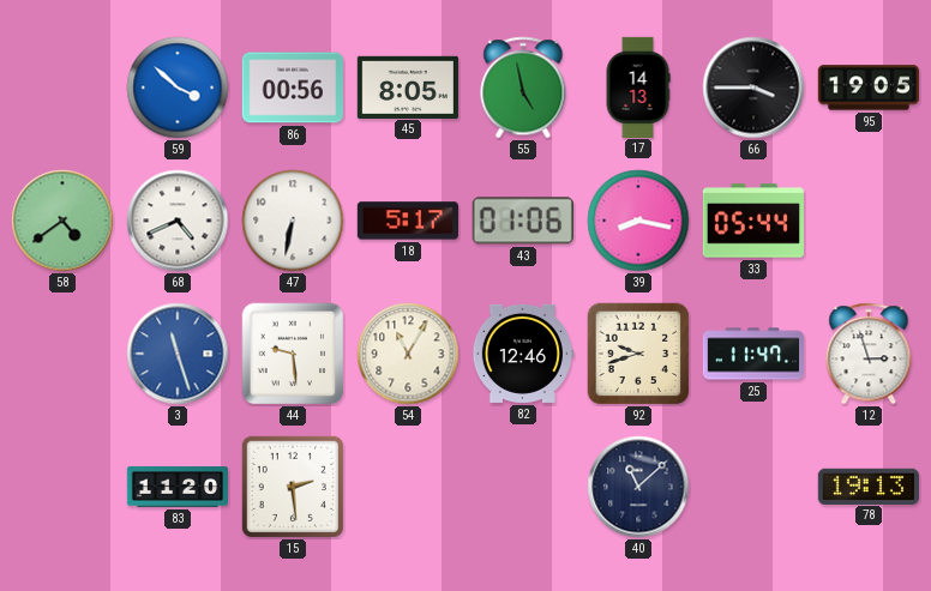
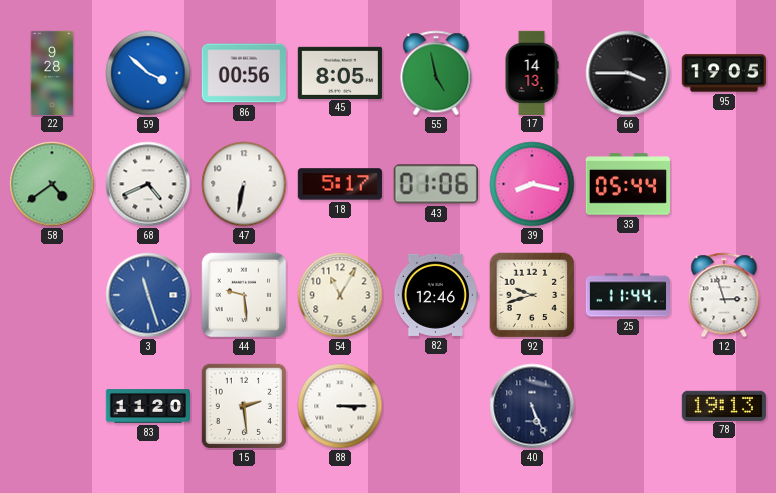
22: none -> 9:28
25: 11:47 -> 11:44
88: none -> 3:15
40: 11:08 -> 5:26
